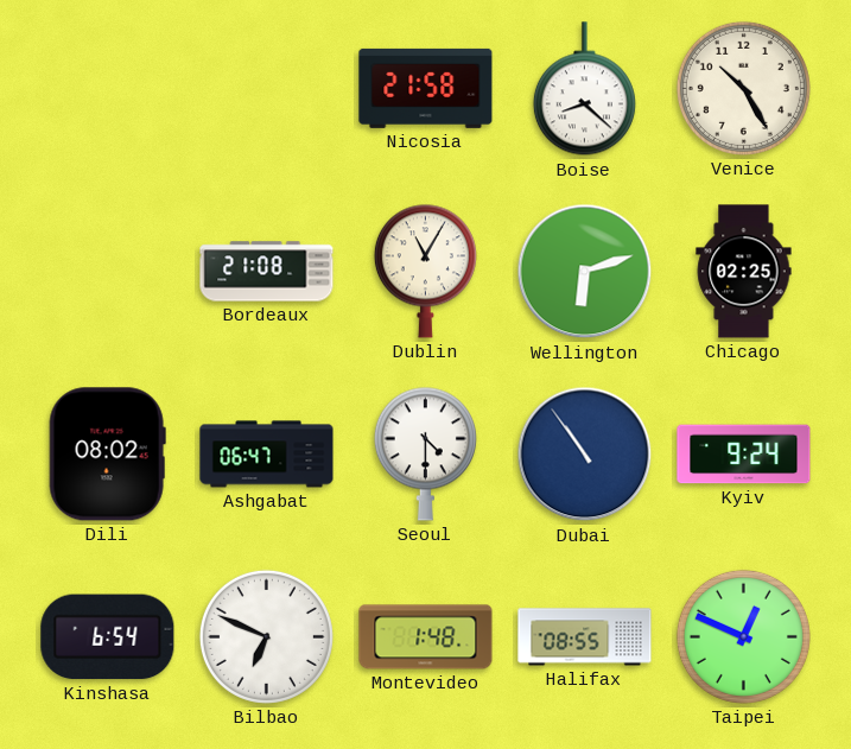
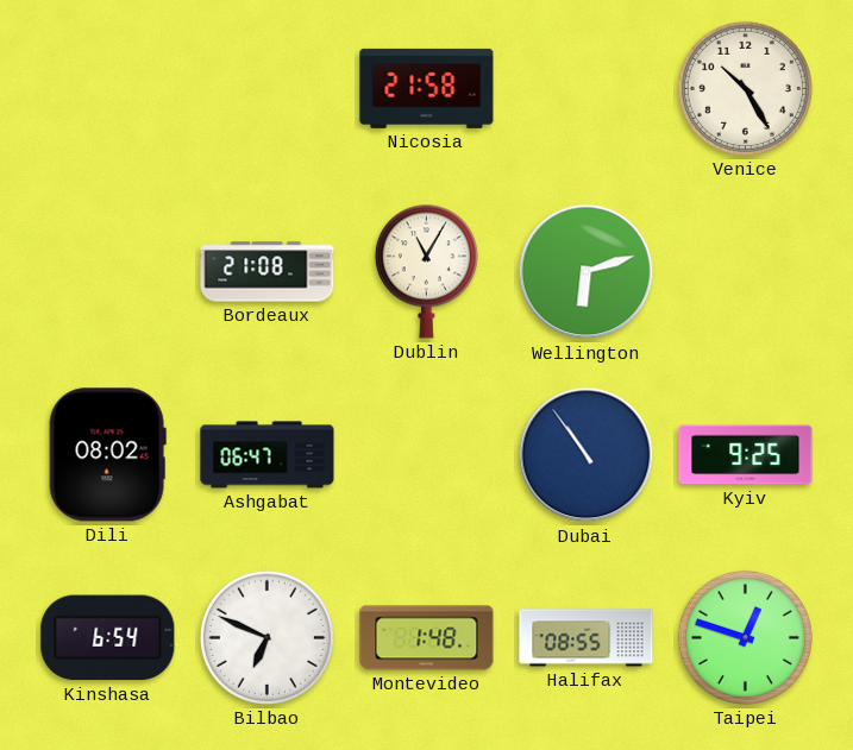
Boise: 8:22 -> none
Chicago: 02:25 -> none
Seoul: 4:30 -> none
Kyiv: 9:24 -> 9:25
Taipei: 12:49 -> 12:48
